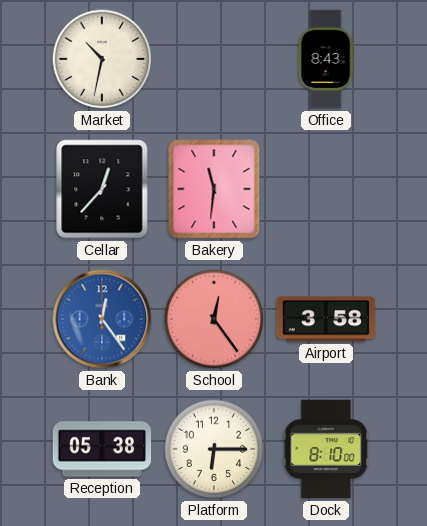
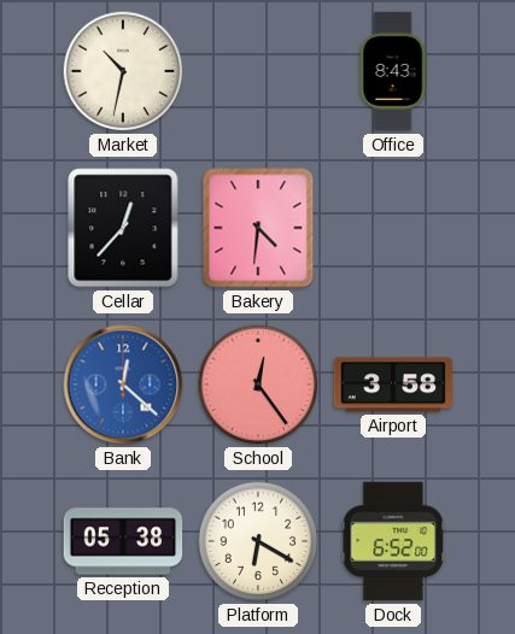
Bakery: 11:31 -> 4:31
Bank: 12:24 -> 12:22
Platform: 6:15 -> 6:20
Dock: 8:10 -> 6:52
